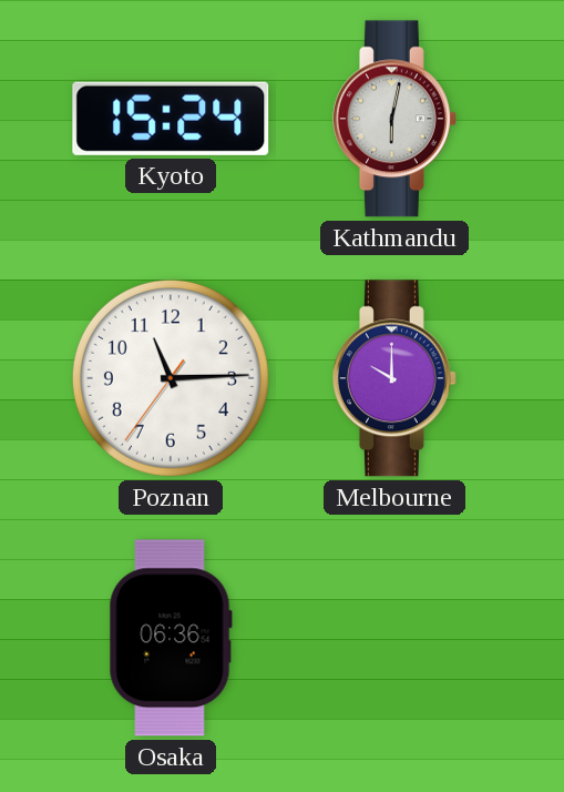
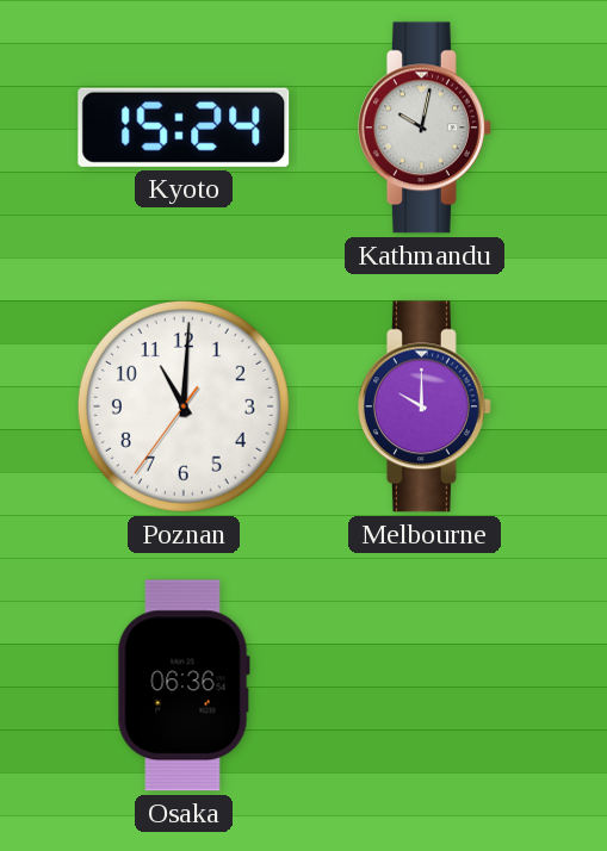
Kathmandu: 6:02 -> 10:02
Poznan: 11:14 -> 11:00
